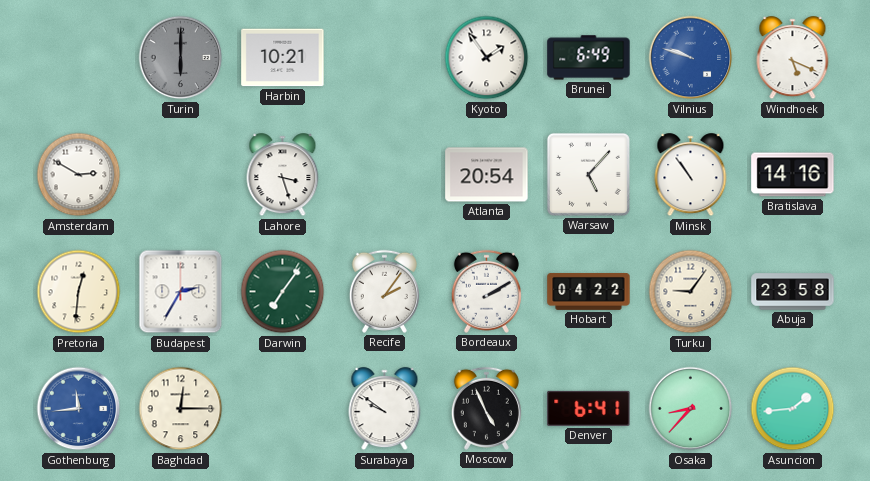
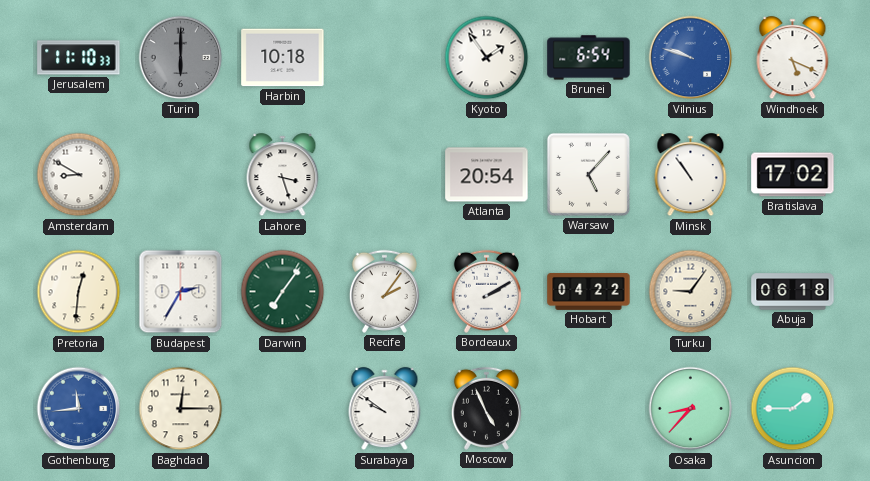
Jerusalem: none -> 11:10
Harbin: 10:21 -> 10:18
Brunei: 6:49 -> 6:54
Amsterdam: 2:50 -> 8:50
Bratislava: 14:16 -> 17:02
Abuja: 23:58 -> 06:18
Denver: 6:41 -> none
Asuncion: 1:44 -> 1:45
